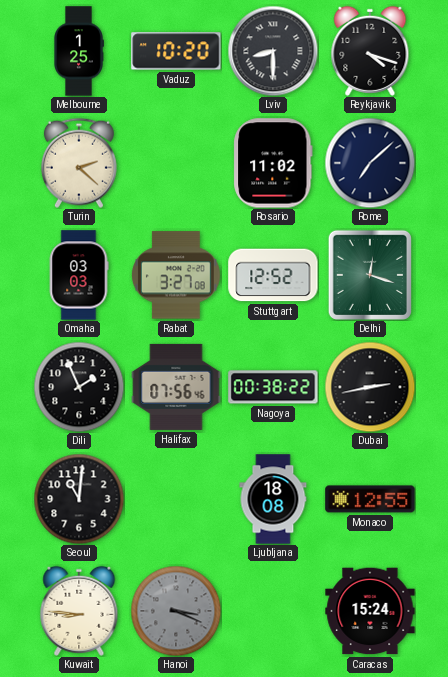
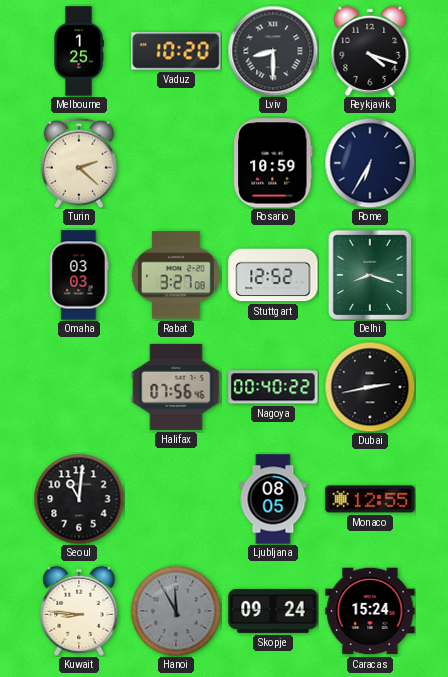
Rosario: 11:02 -> 10:59
Rome: 7:08 -> 6:35
Delhi: 12:18 -> 8:18
Dili: 1:56 -> none
Nagoya: 00:38 -> 00:40
Ljubljana: 18:08 -> 08:05
Hanoi: 3:19 -> 11:55
Skopje: none -> 09:24
